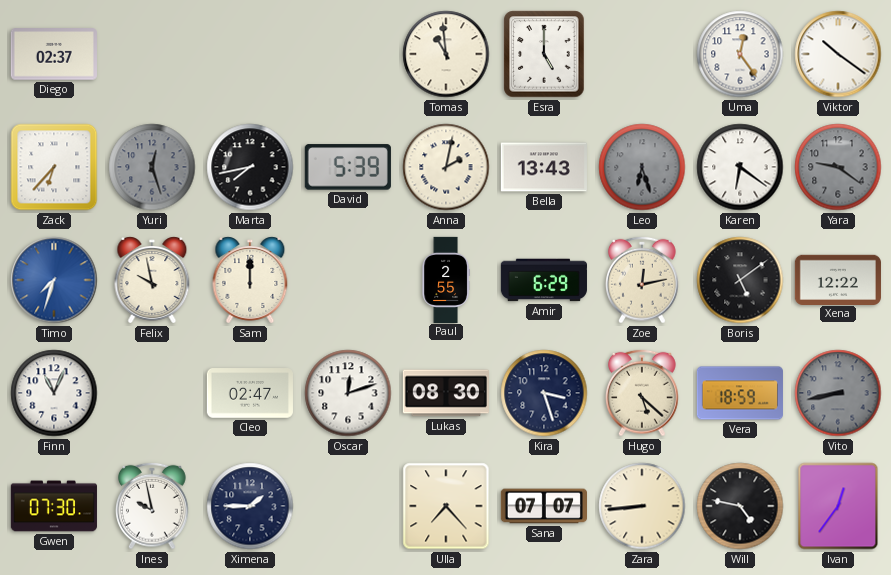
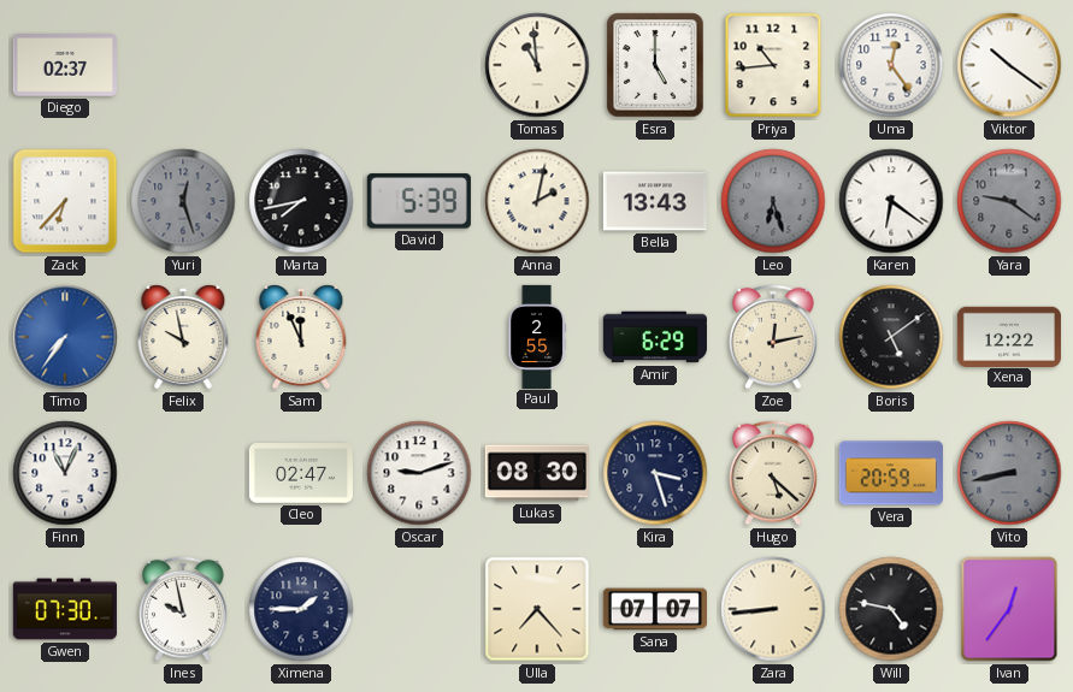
Priya: none -> 10:44
Timo: 7:33 -> 7:36
Sam: 12:00 -> 11:56
Oscar: 12:12 -> 9:12
Vera: 18:59 -> 20:59
